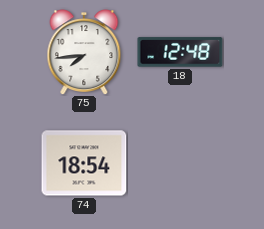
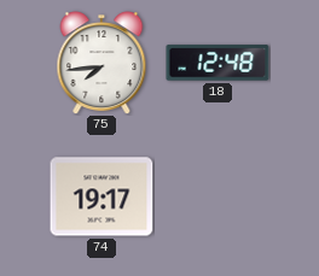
74: 18:54 -> 19:17
